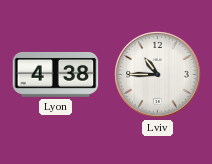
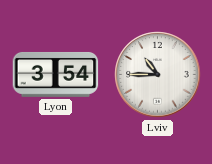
Lyon: 4:38 -> 3:54
